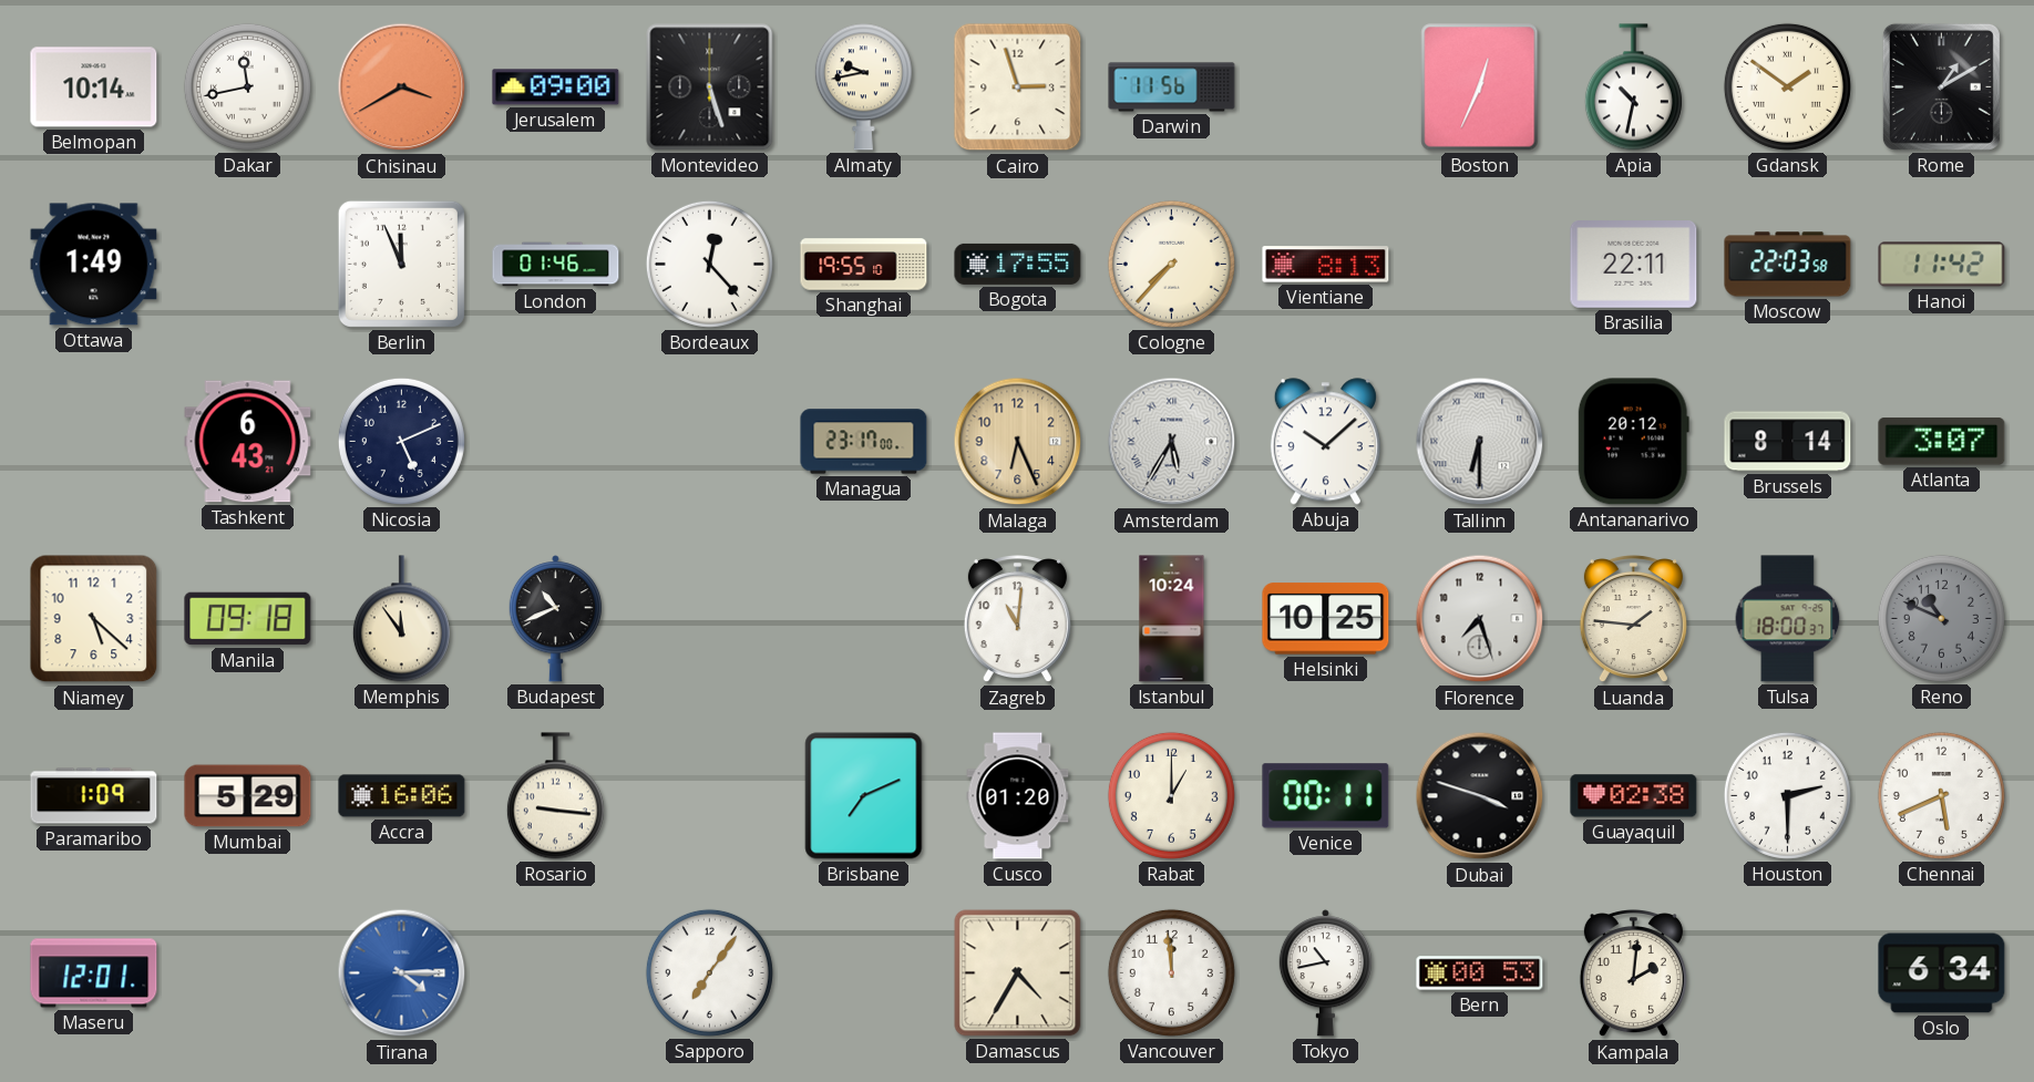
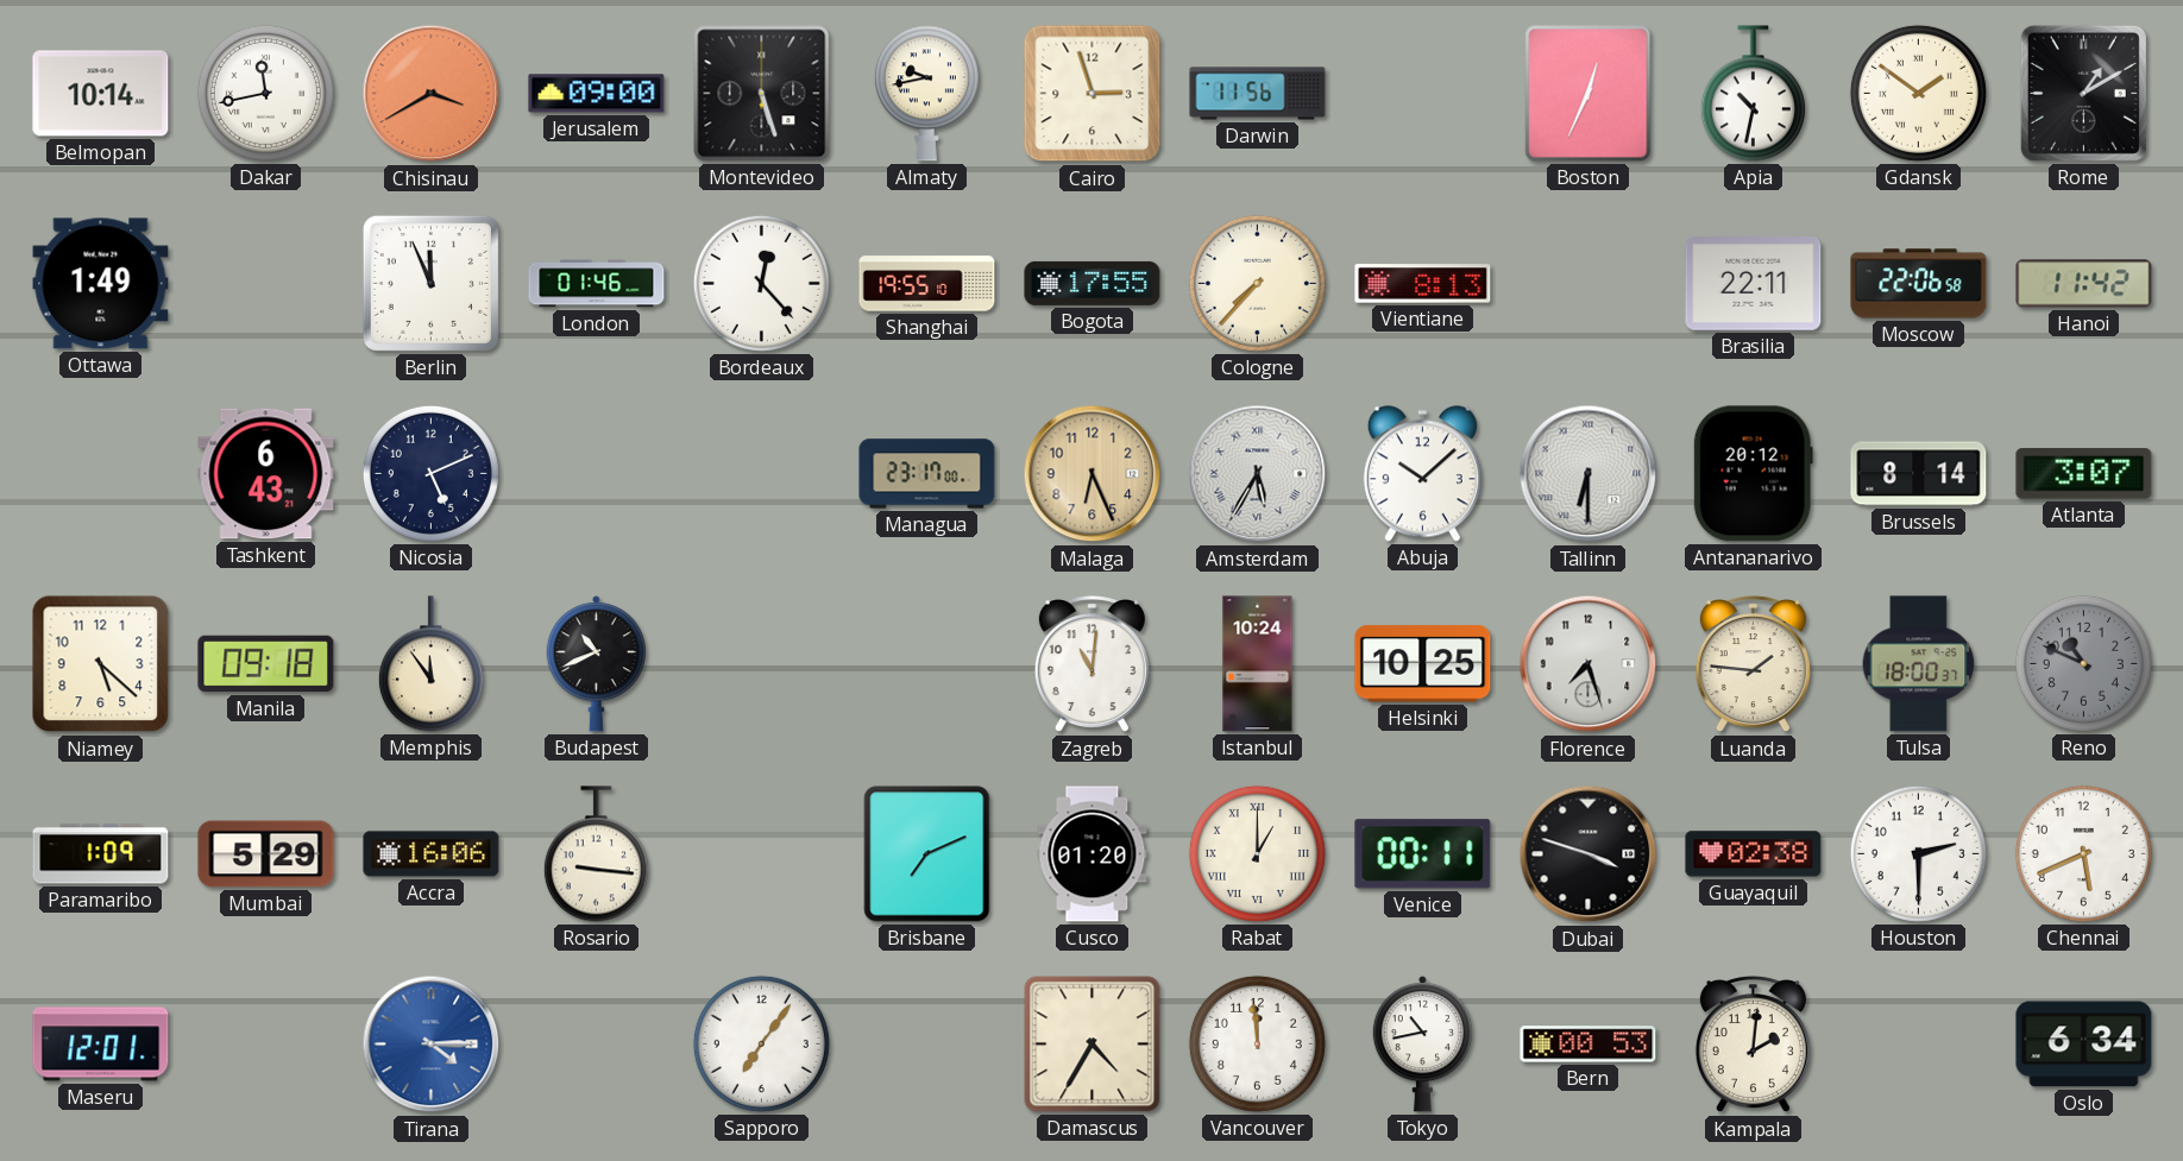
Moscow: 22:03 -> 22:06
Rabat numerals: Arabic -> Roman
